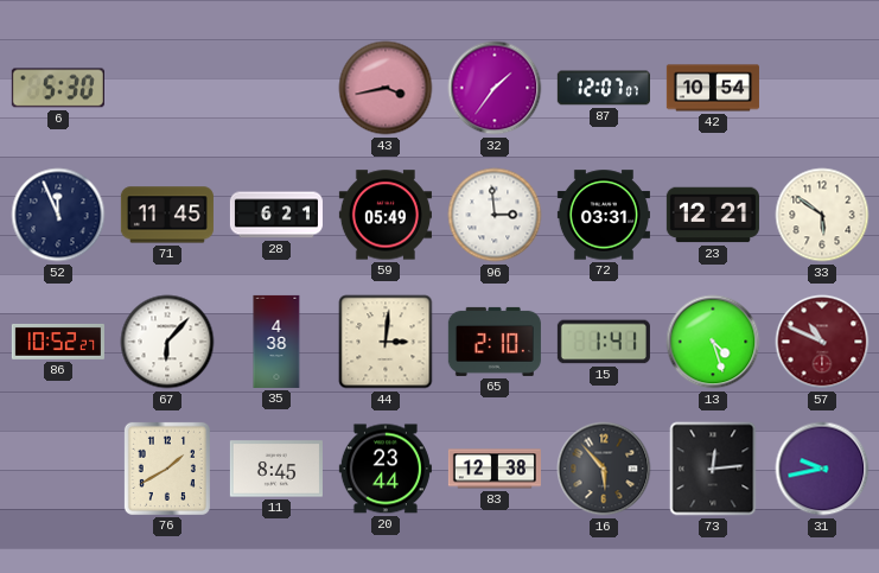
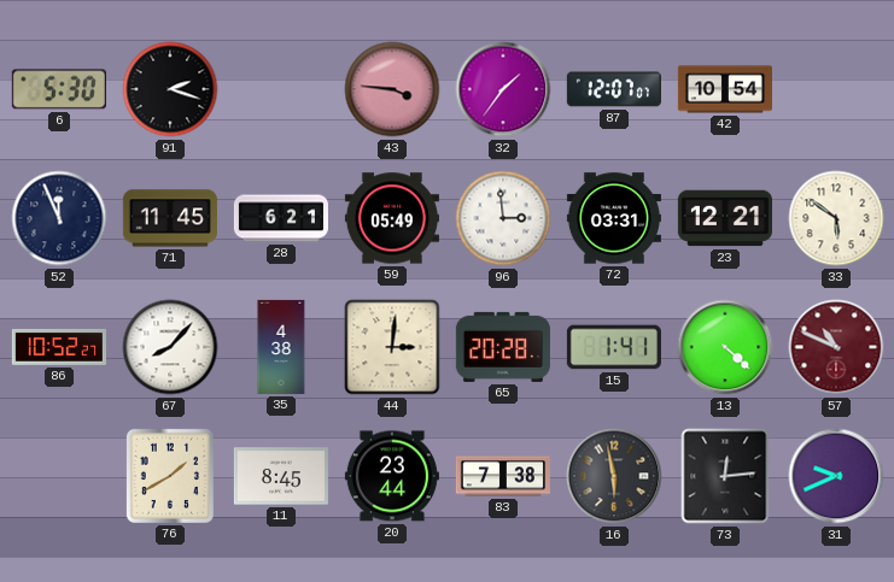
91: none -> 2:18
43: 3:43 -> 3:46
67: 6:07 -> 8:07
65: 2:10 -> 20:28
13: 4:27 -> 4:22
83: 12:38 -> 7:38
16: 5:53 -> 5:58
31: 9:43 -> 9:41
